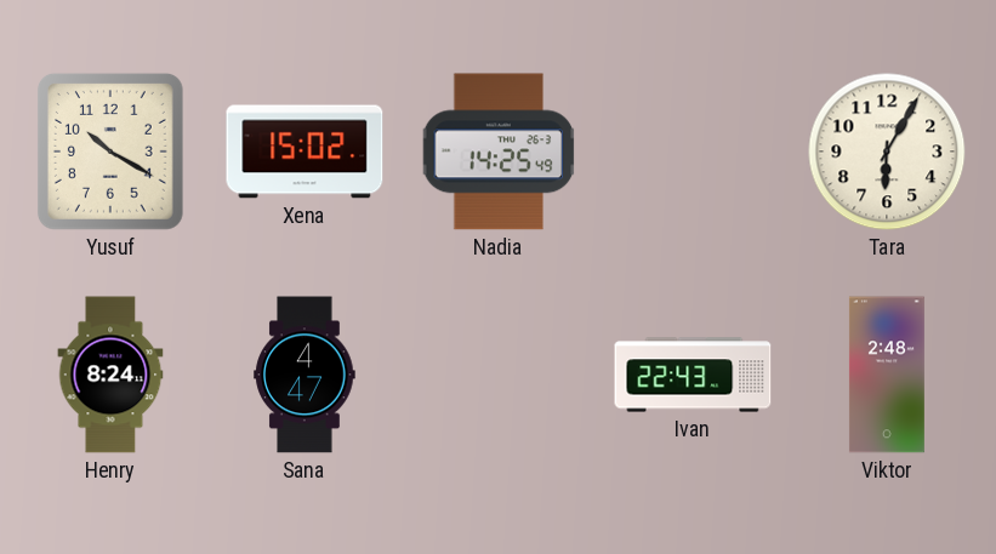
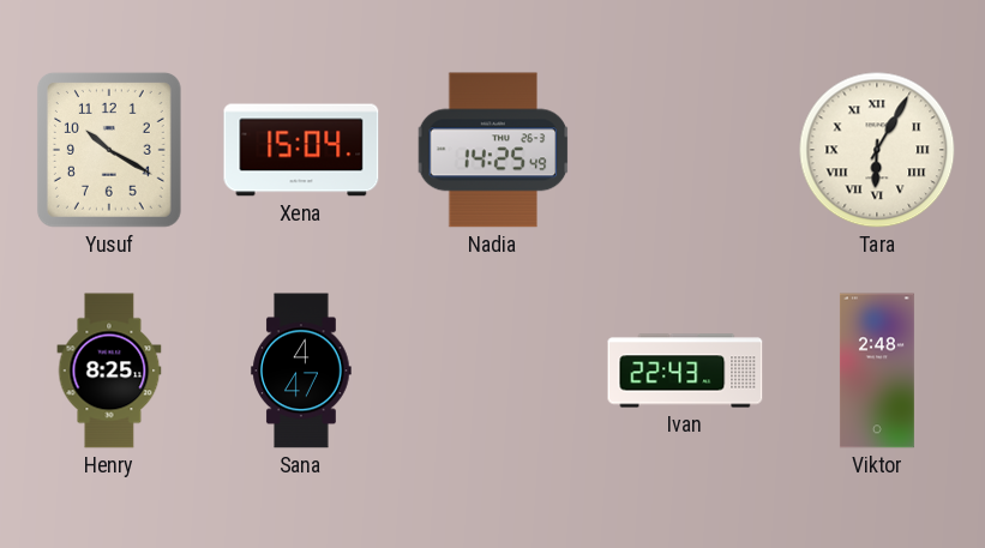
Xena: 15:02 -> 15:04
Tara numerals: Arabic -> Roman
Henry: 8:24 -> 8:25
